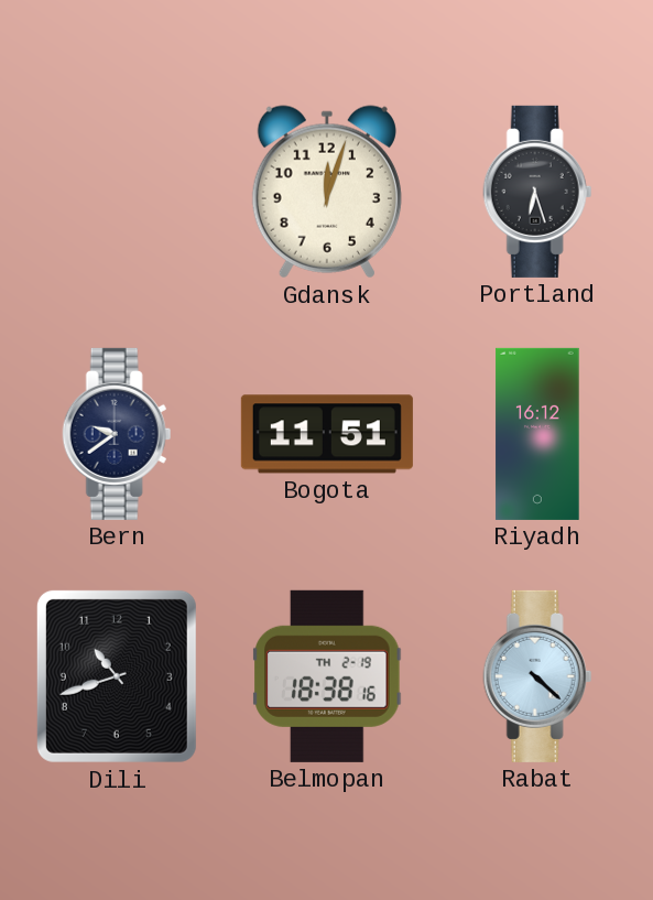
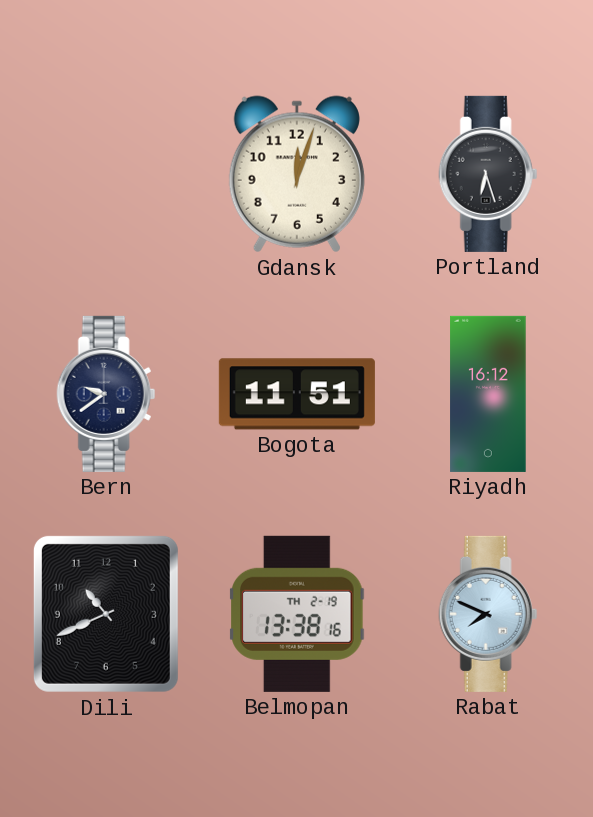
Dili: 10:42 -> 10:41
Belmopan: 18:38 -> 13:38
Rabat: 4:22 -> 7:49
